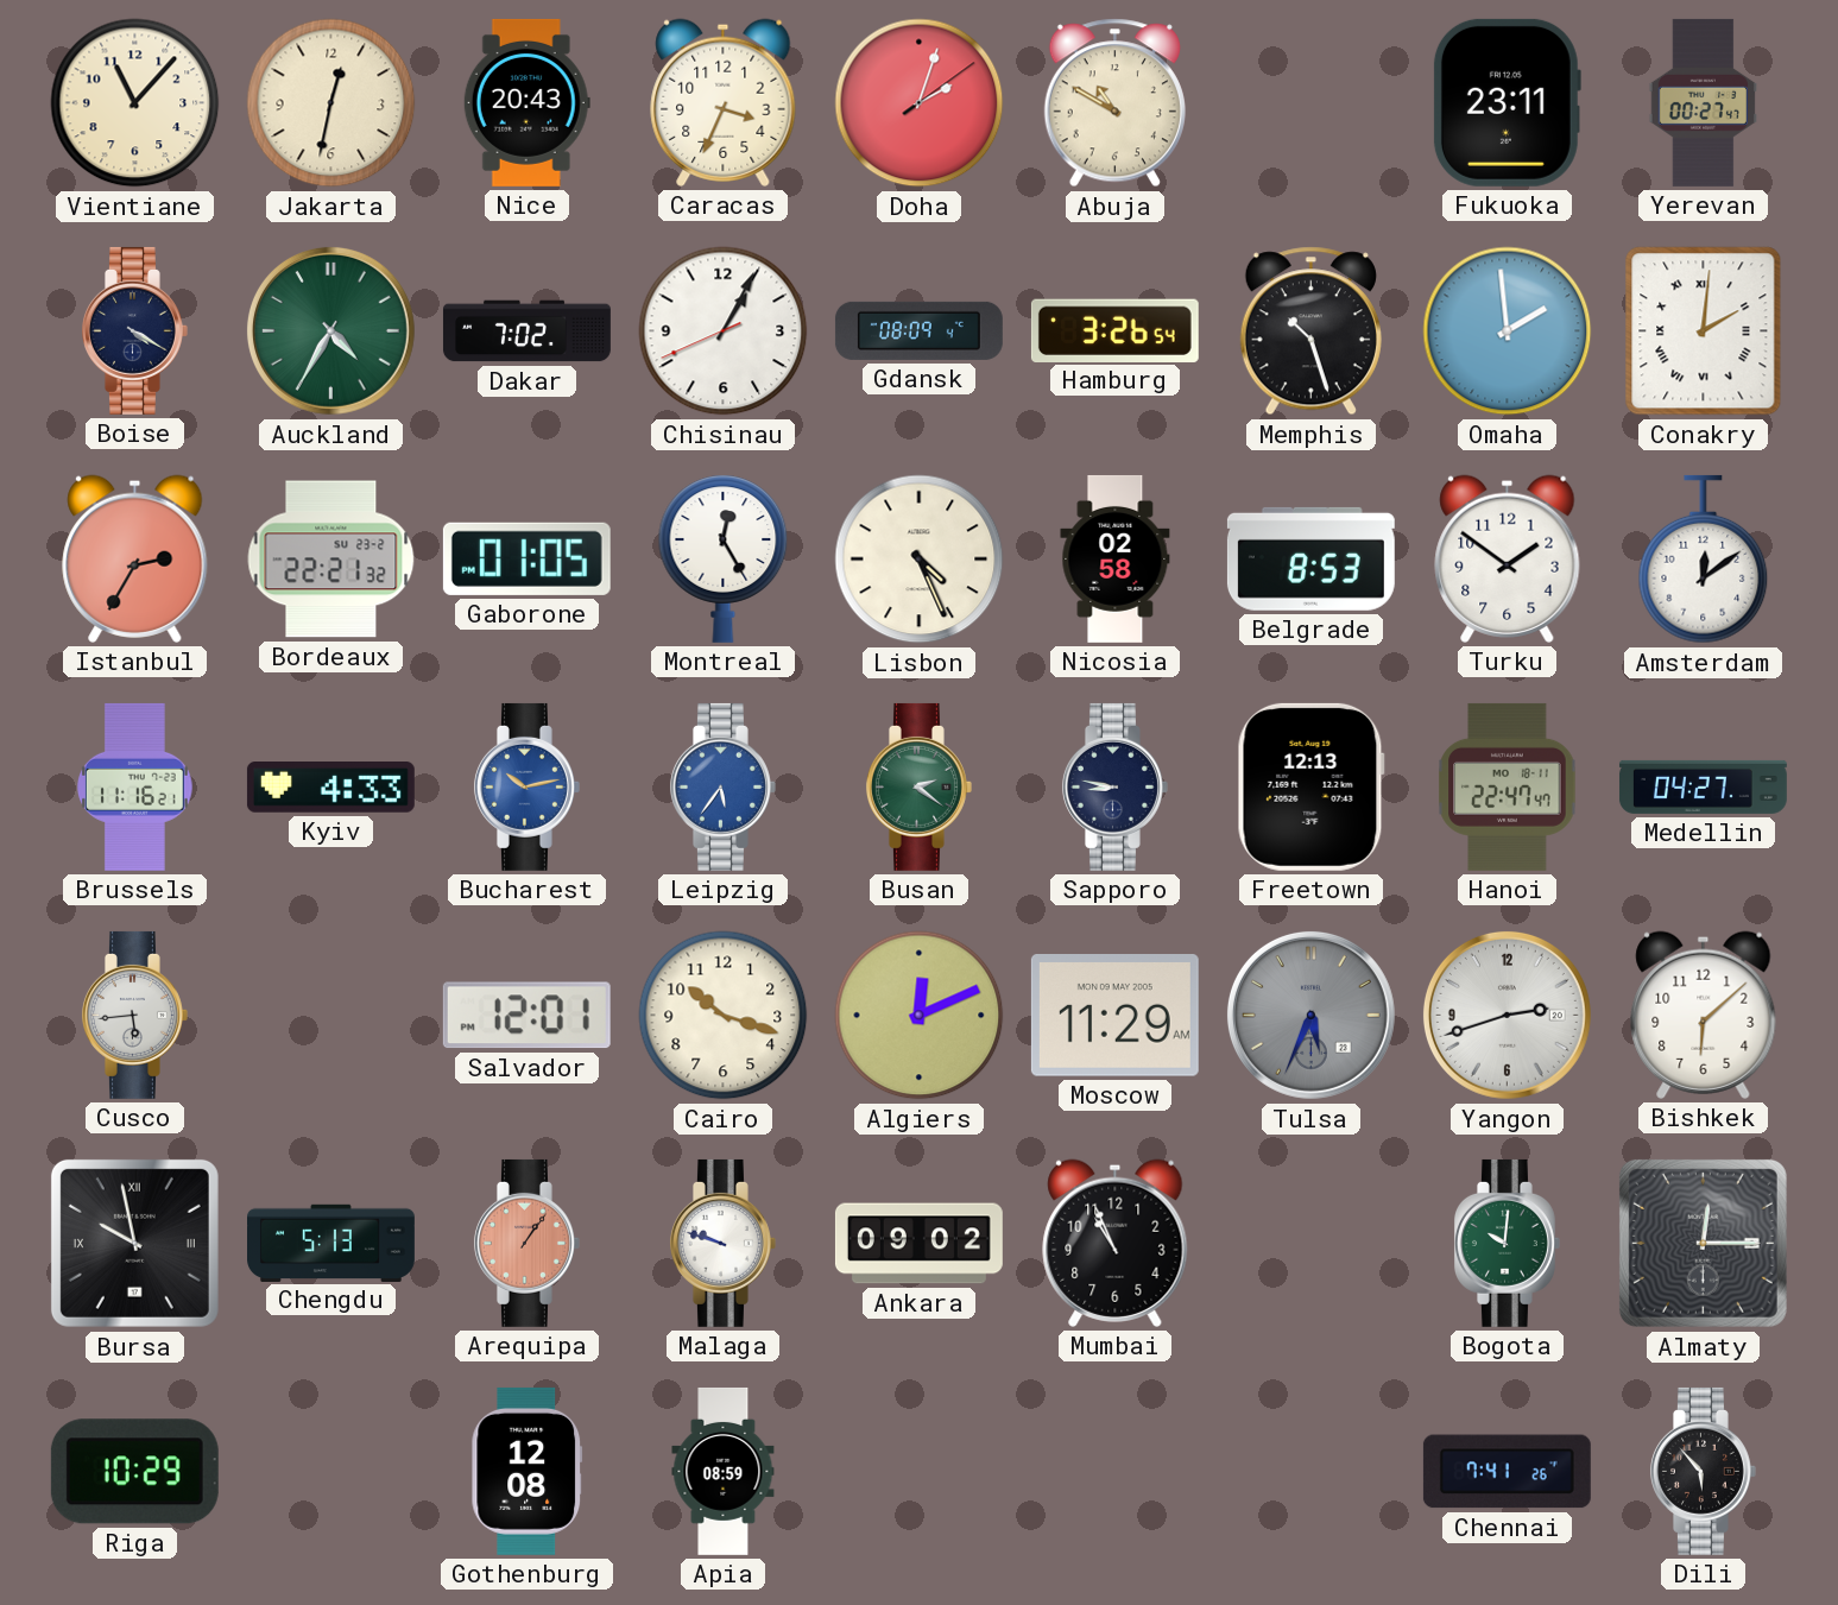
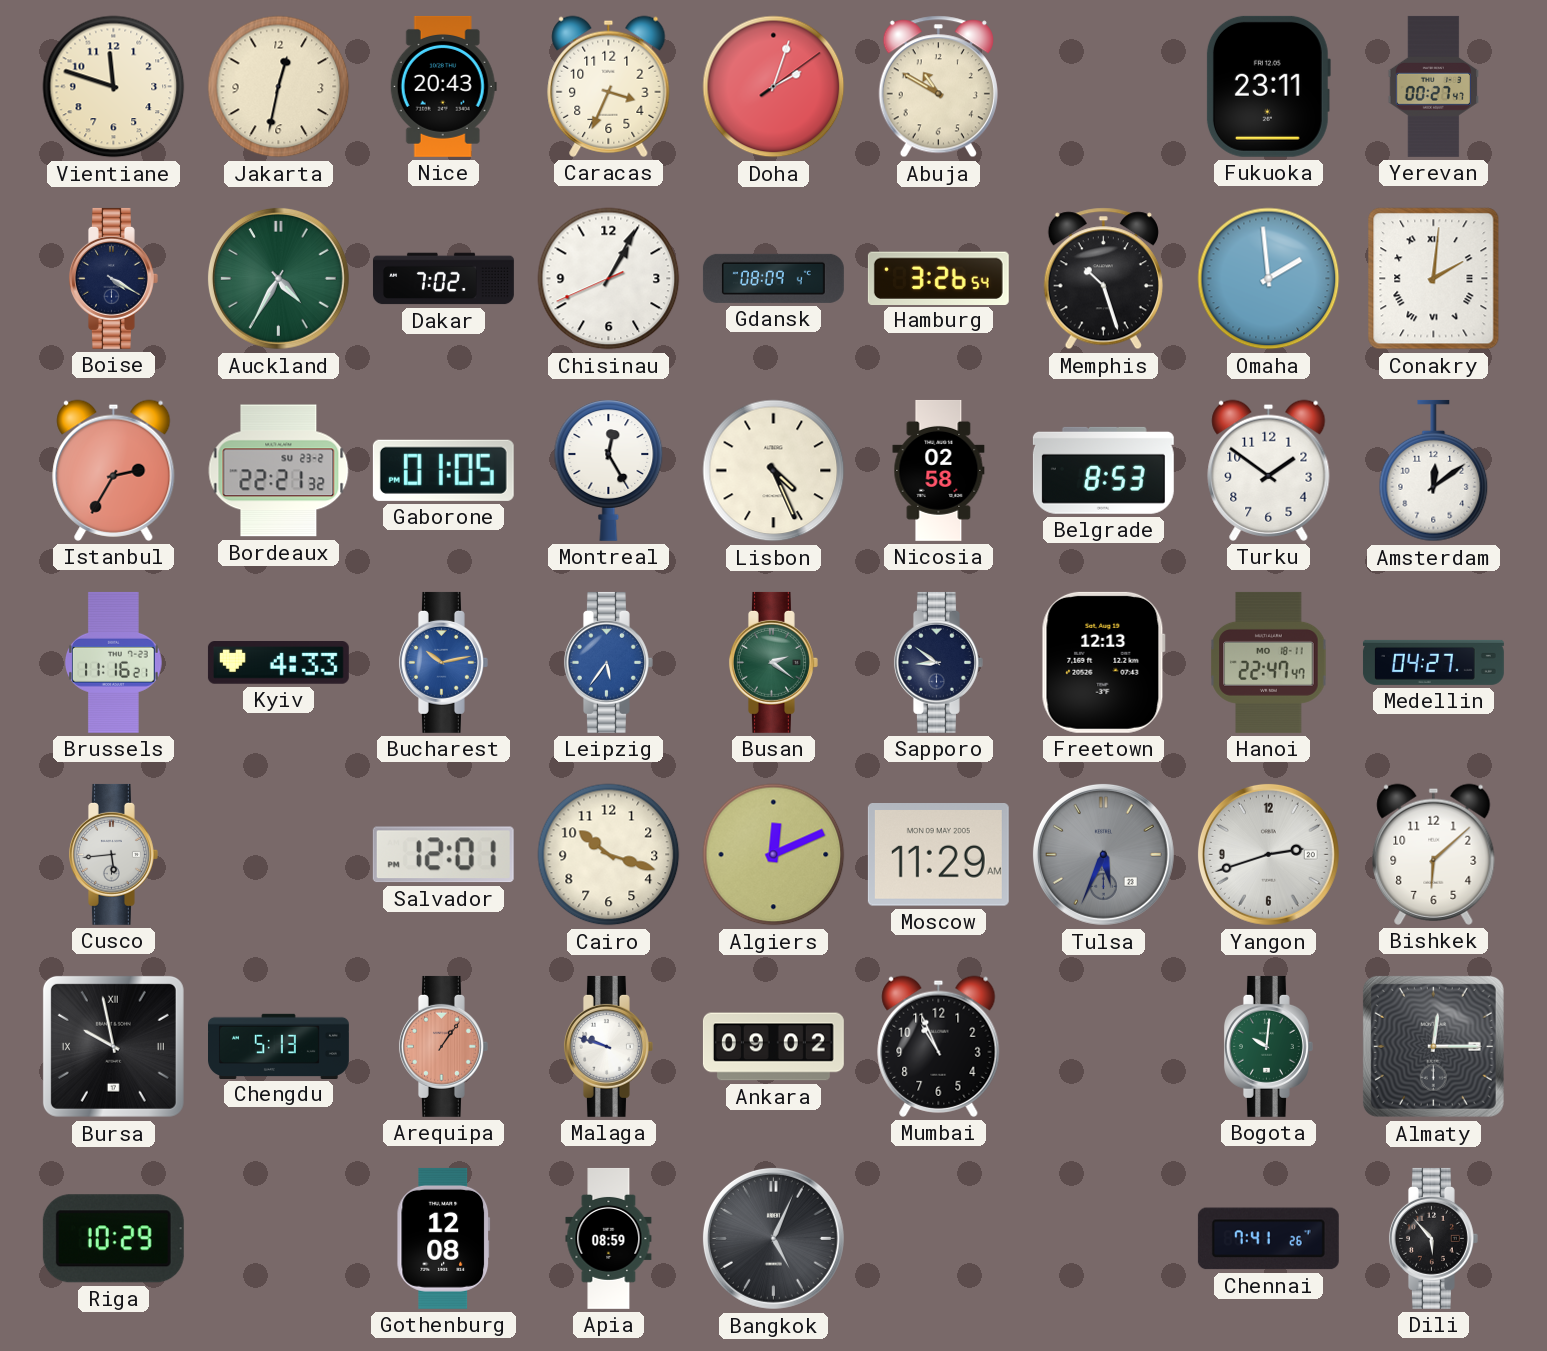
Vientiane: 11:07 -> 11:48
Sapporo: 8:47 -> 8:51
Bangkok: none -> 5:04
